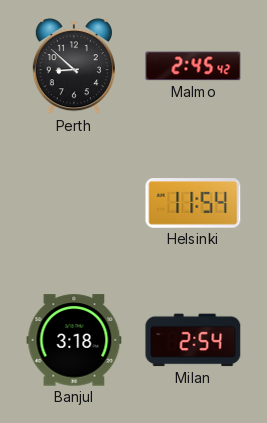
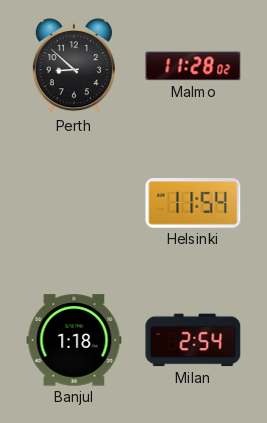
Malmo: 2:45 -> 11:28
Banjul: 3:18 -> 1:18
